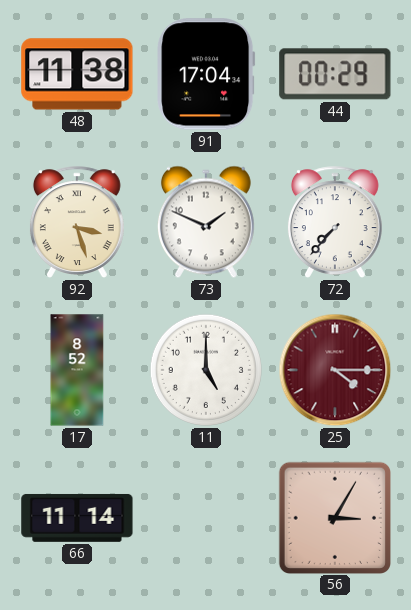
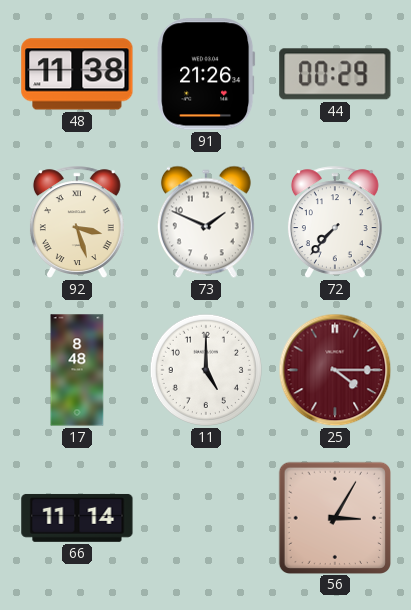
91: 17:04 -> 21:26
17: 8:52 -> 8:48
